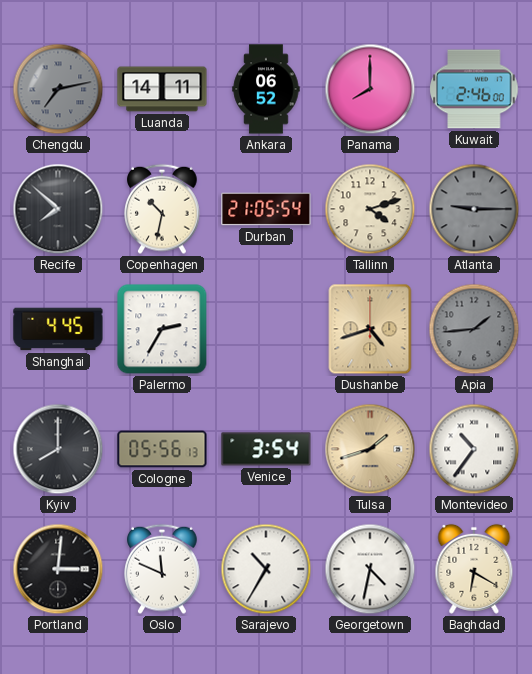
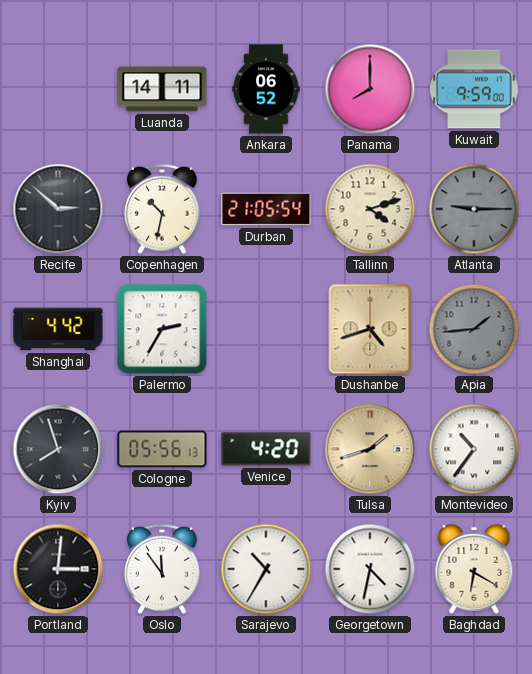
Chengdu: 7:13 -> none
Kuwait: 2:46 -> 9:59
Recife: 7:52 -> 2:52
Shanghai: 4:45 -> 4:42
Kyiv: 8:00 -> 7:57
Venice: 3:54 -> 4:20
Oslo: 11:49 -> 11:54
